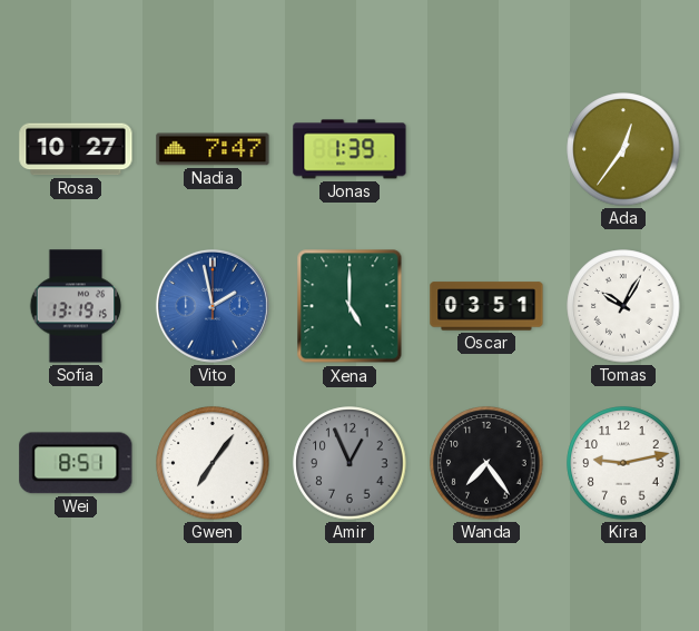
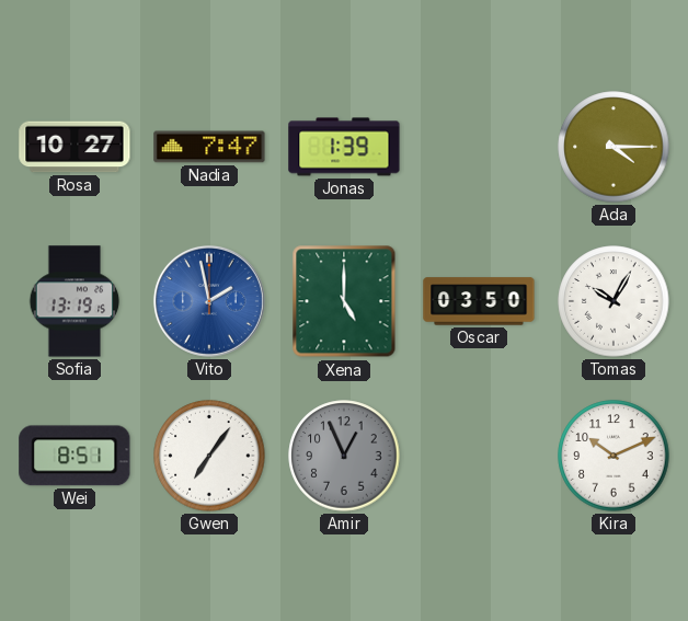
Ada: 12:36 -> 4:15
Oscar: 03:51 -> 03:50
Wanda: 7:24 -> none
Kira: 9:13 -> 10:11
